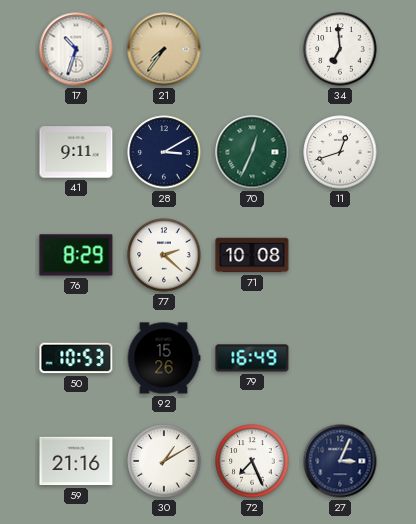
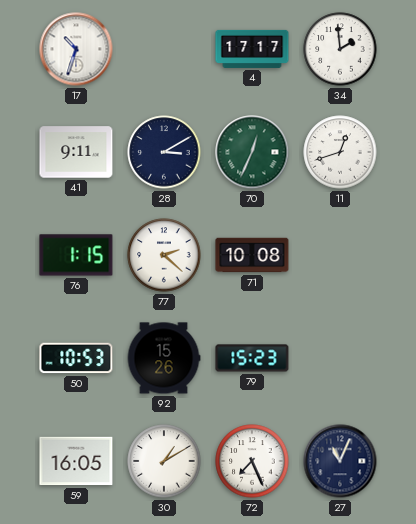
21: 7:36 -> none
4: none -> 17:17
34: 6:59 -> 1:59
76: 8:29 -> 1:15
79: 16:49 -> 15:23
59: 21:16 -> 16:05
27: 3:04 -> 11:04
